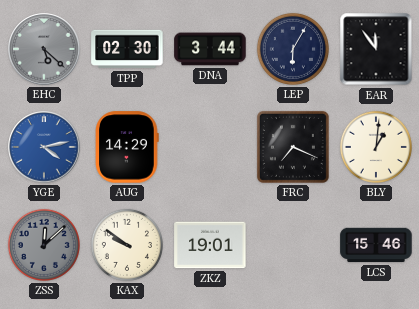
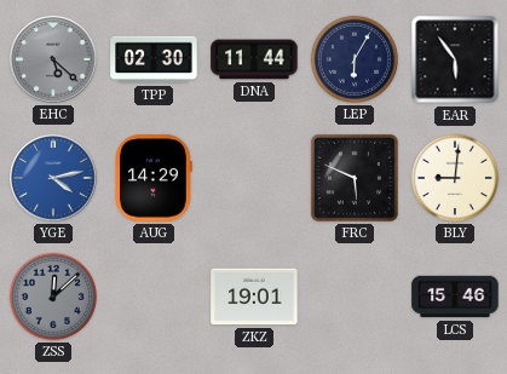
DNA: 3:44 -> 11:44
EAR: 11:54 -> 5:54
FRC: 7:19 -> 5:49
BLY: 1:01 -> 9:01
KAX: 9:51 -> none
